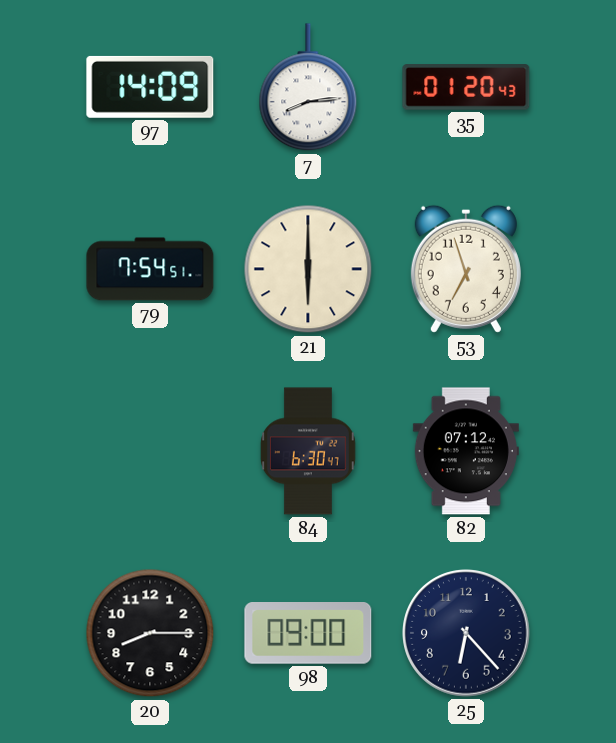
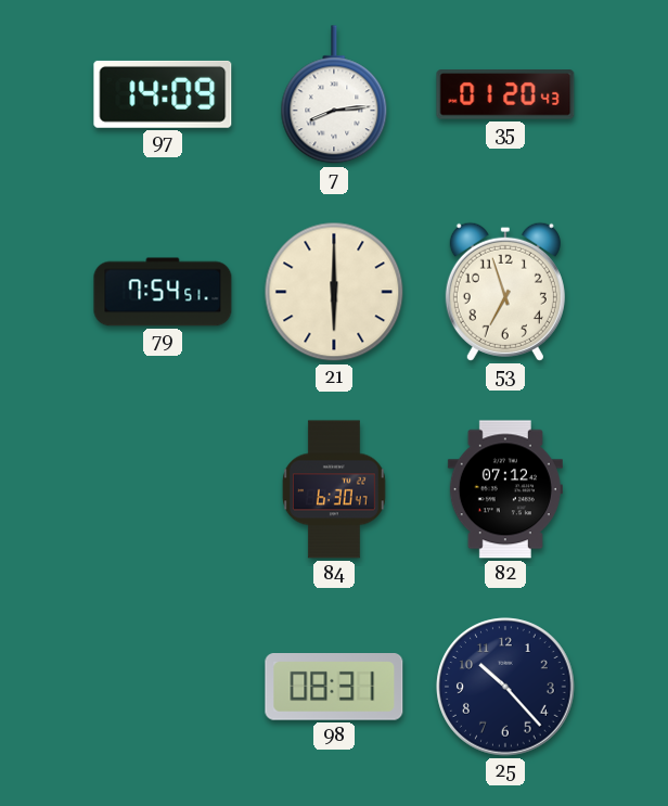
20: 8:15 -> none
98: 09:00 -> 08:31
25: 6:23 -> 10:23
